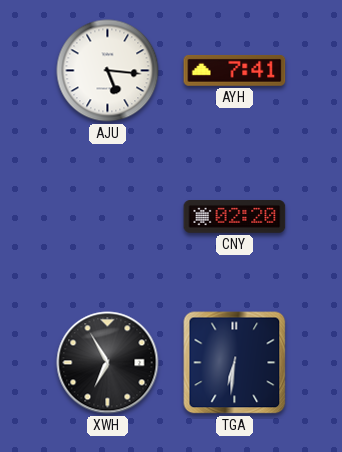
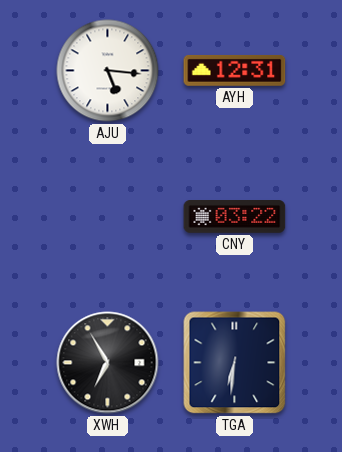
AYH: 7:41 -> 12:31
CNY: 02:20 -> 03:22
